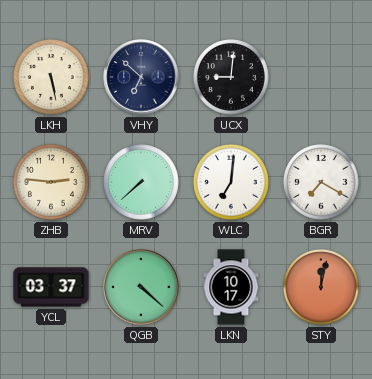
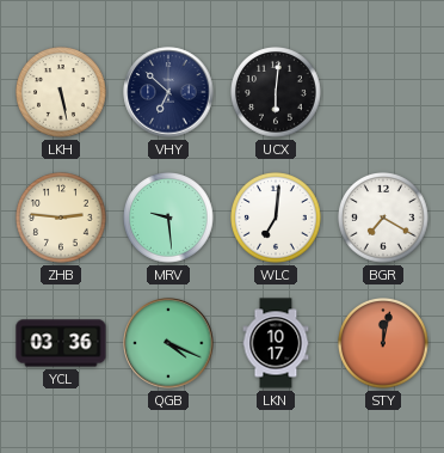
UCX: 9:01 -> 6:01
MRV: 7:38 -> 9:29
YCL: 03:37 -> 03:36
QGB: 4:22 -> 4:19
